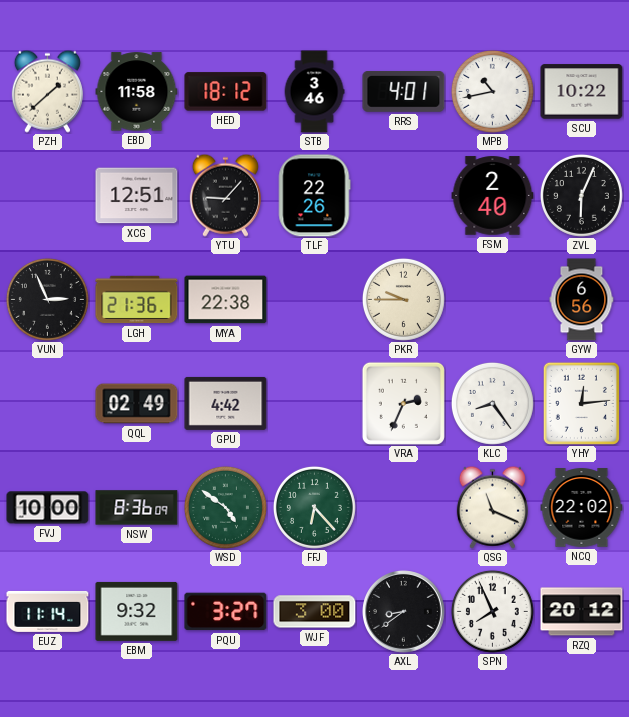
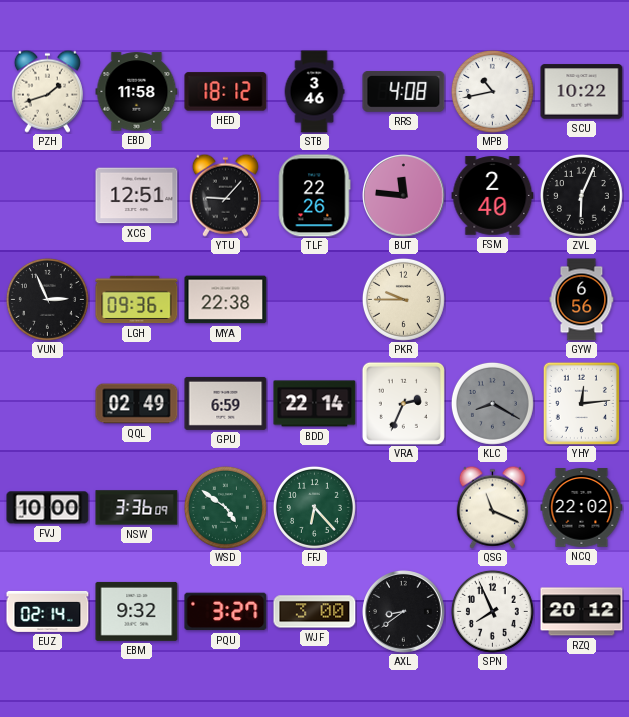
PZH: 1:38 -> 1:42
RRS: 4:01 -> 4:08
BUT: none -> 11:46
LGH: 21:36 -> 09:36
GPU: 4:42 -> 6:59
BDD: none -> 22:14
KLC: 8:24 -> 8:20
KLC dial: white -> grey
NSW: 8:36 -> 3:36
EUZ: 11:14 -> 02:14
